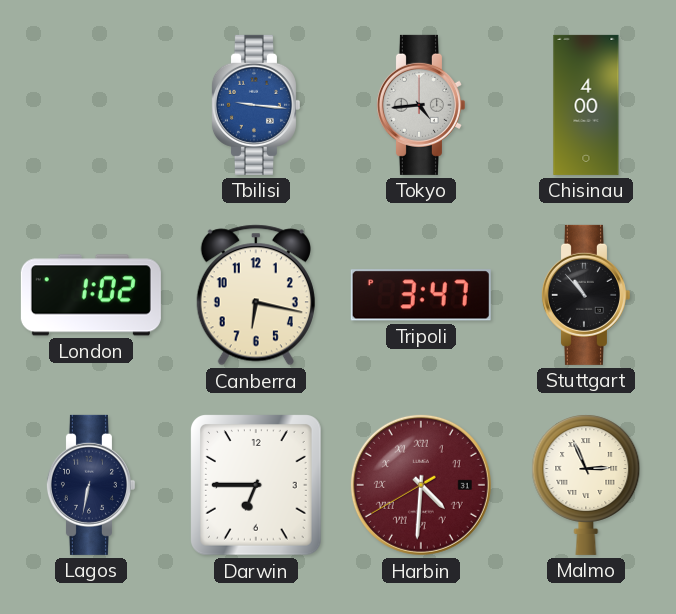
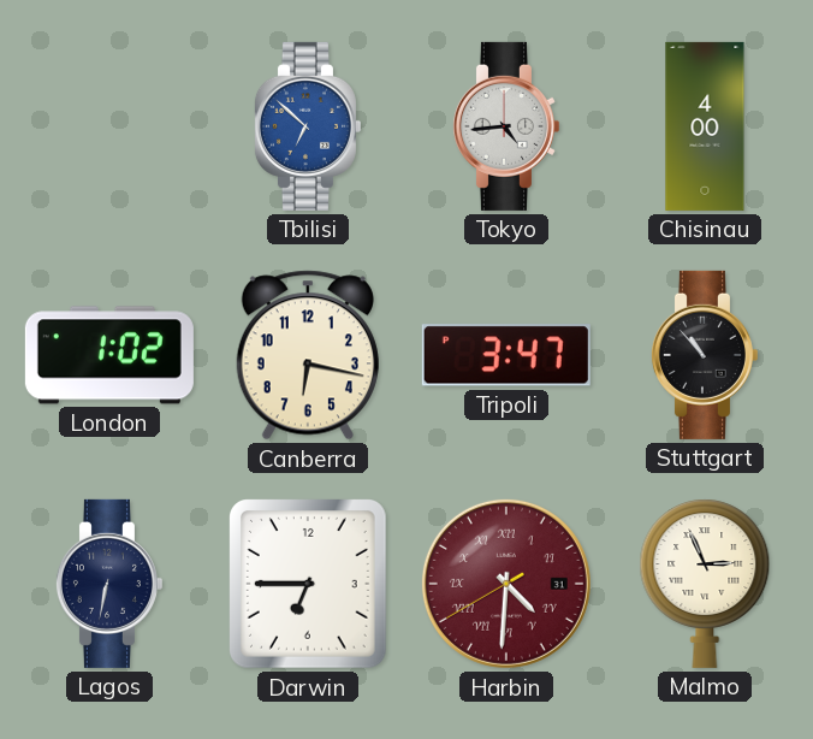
Tbilisi: 9:16 -> 6:52
